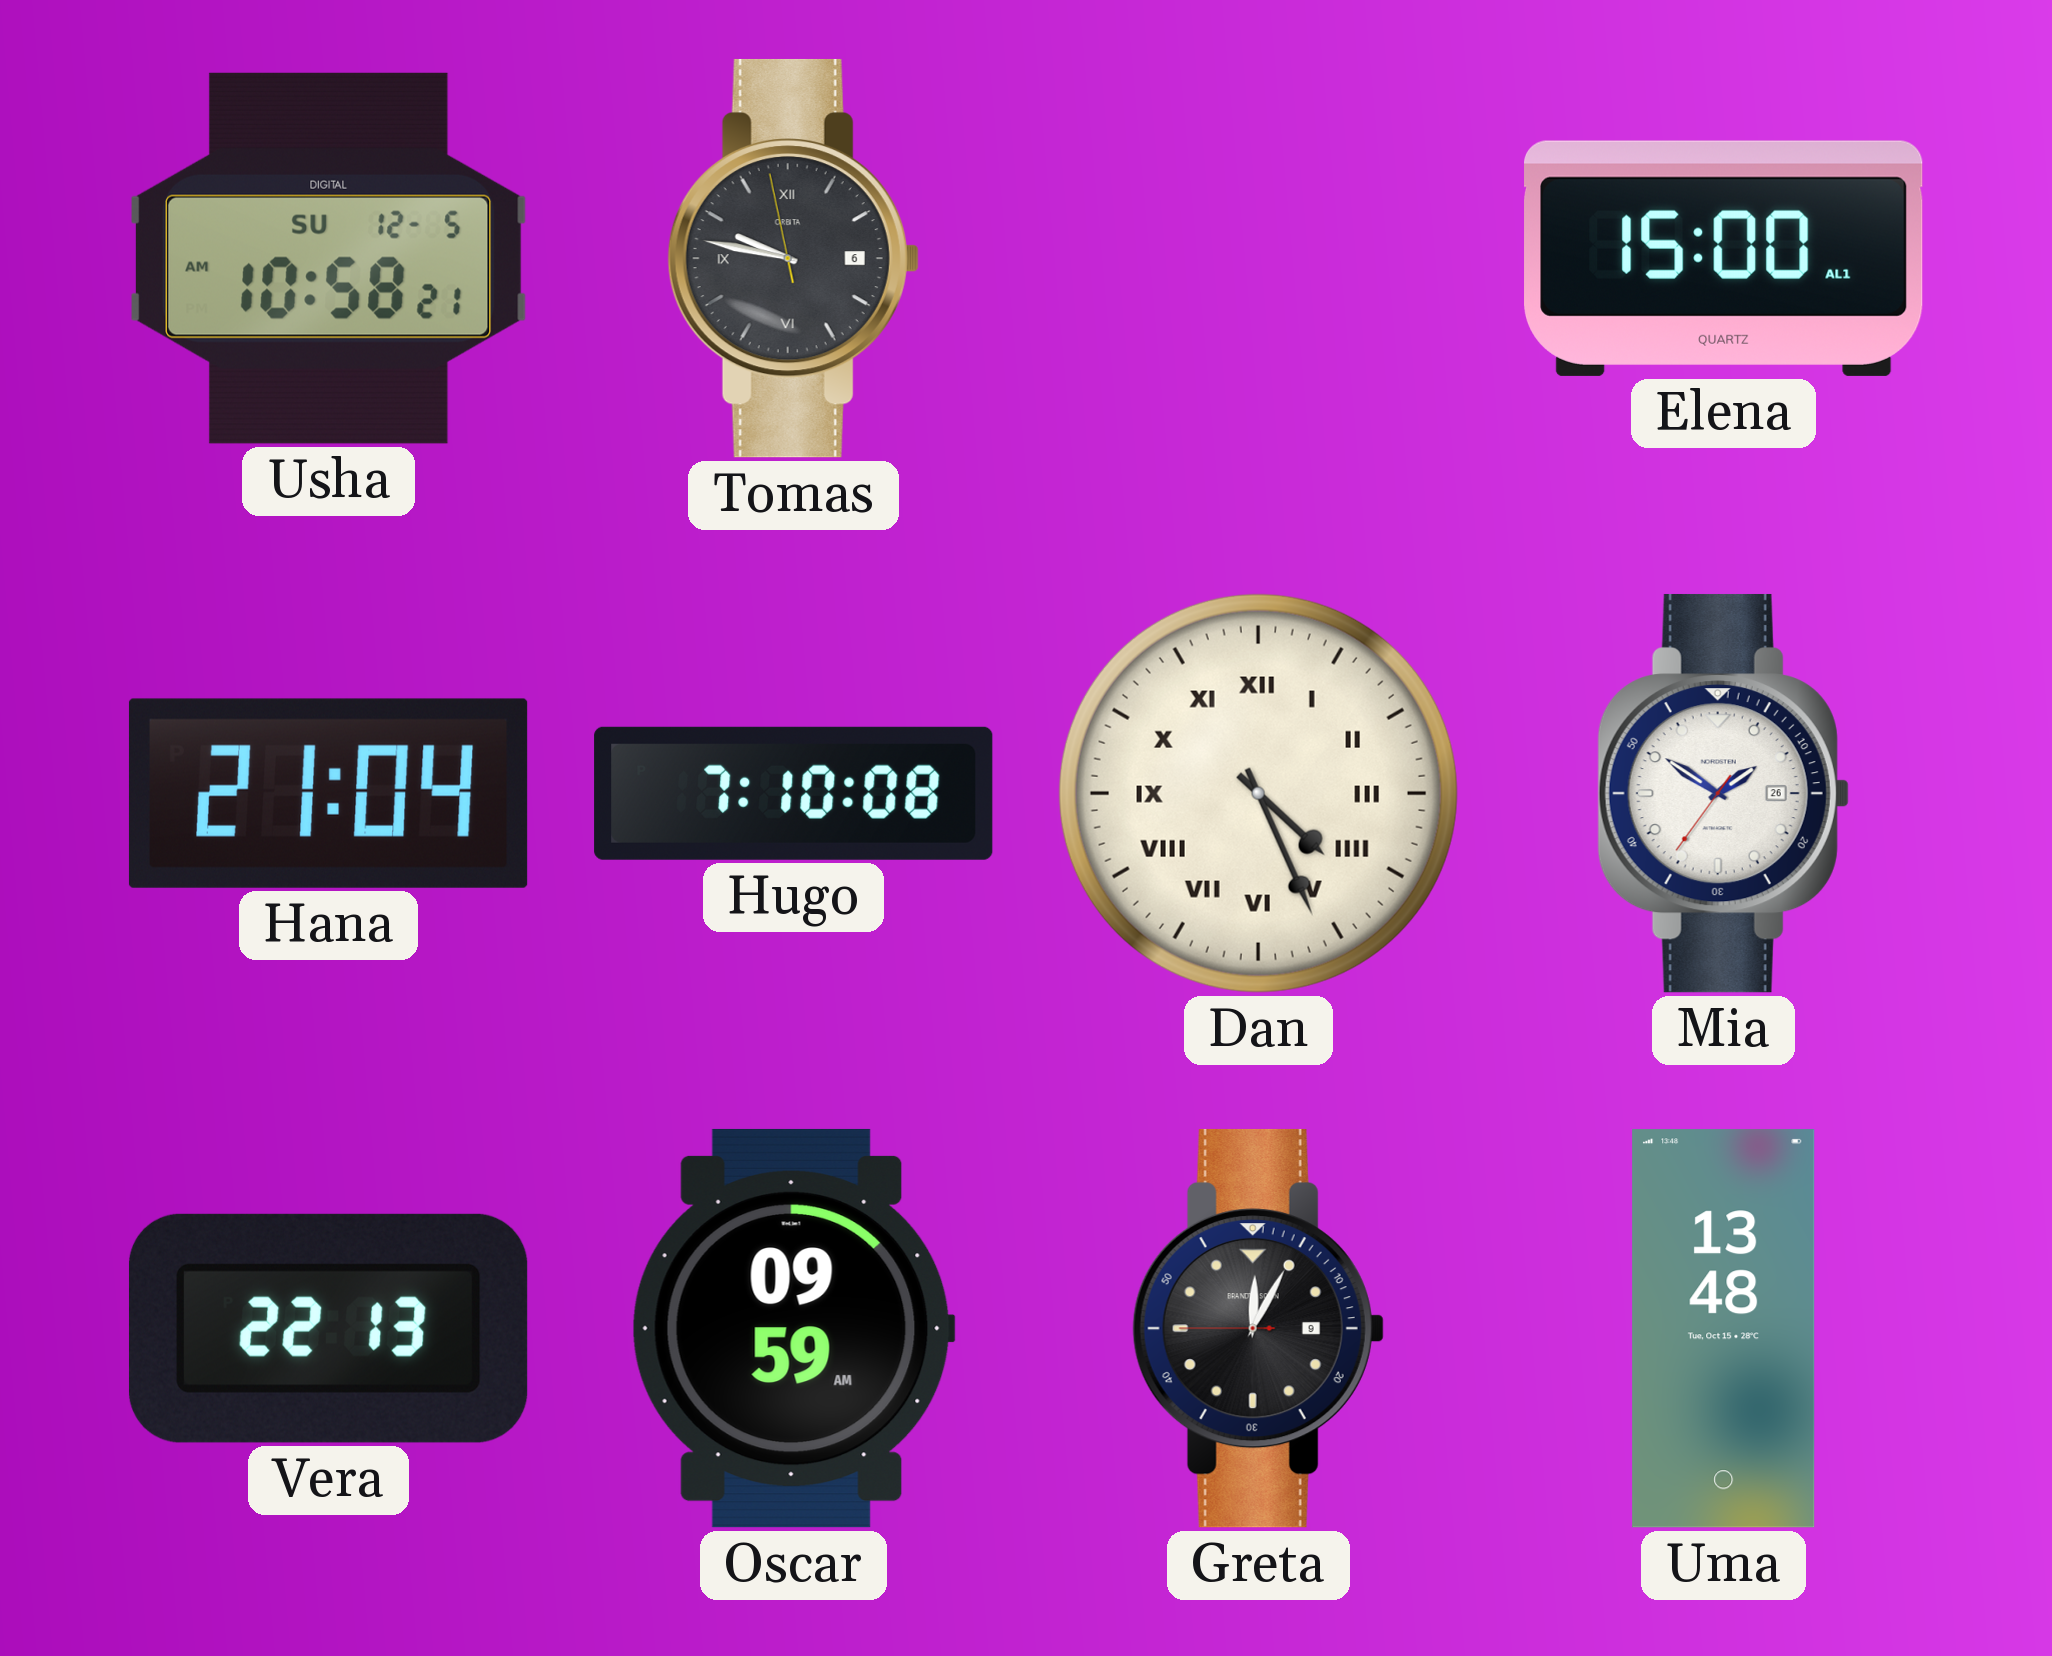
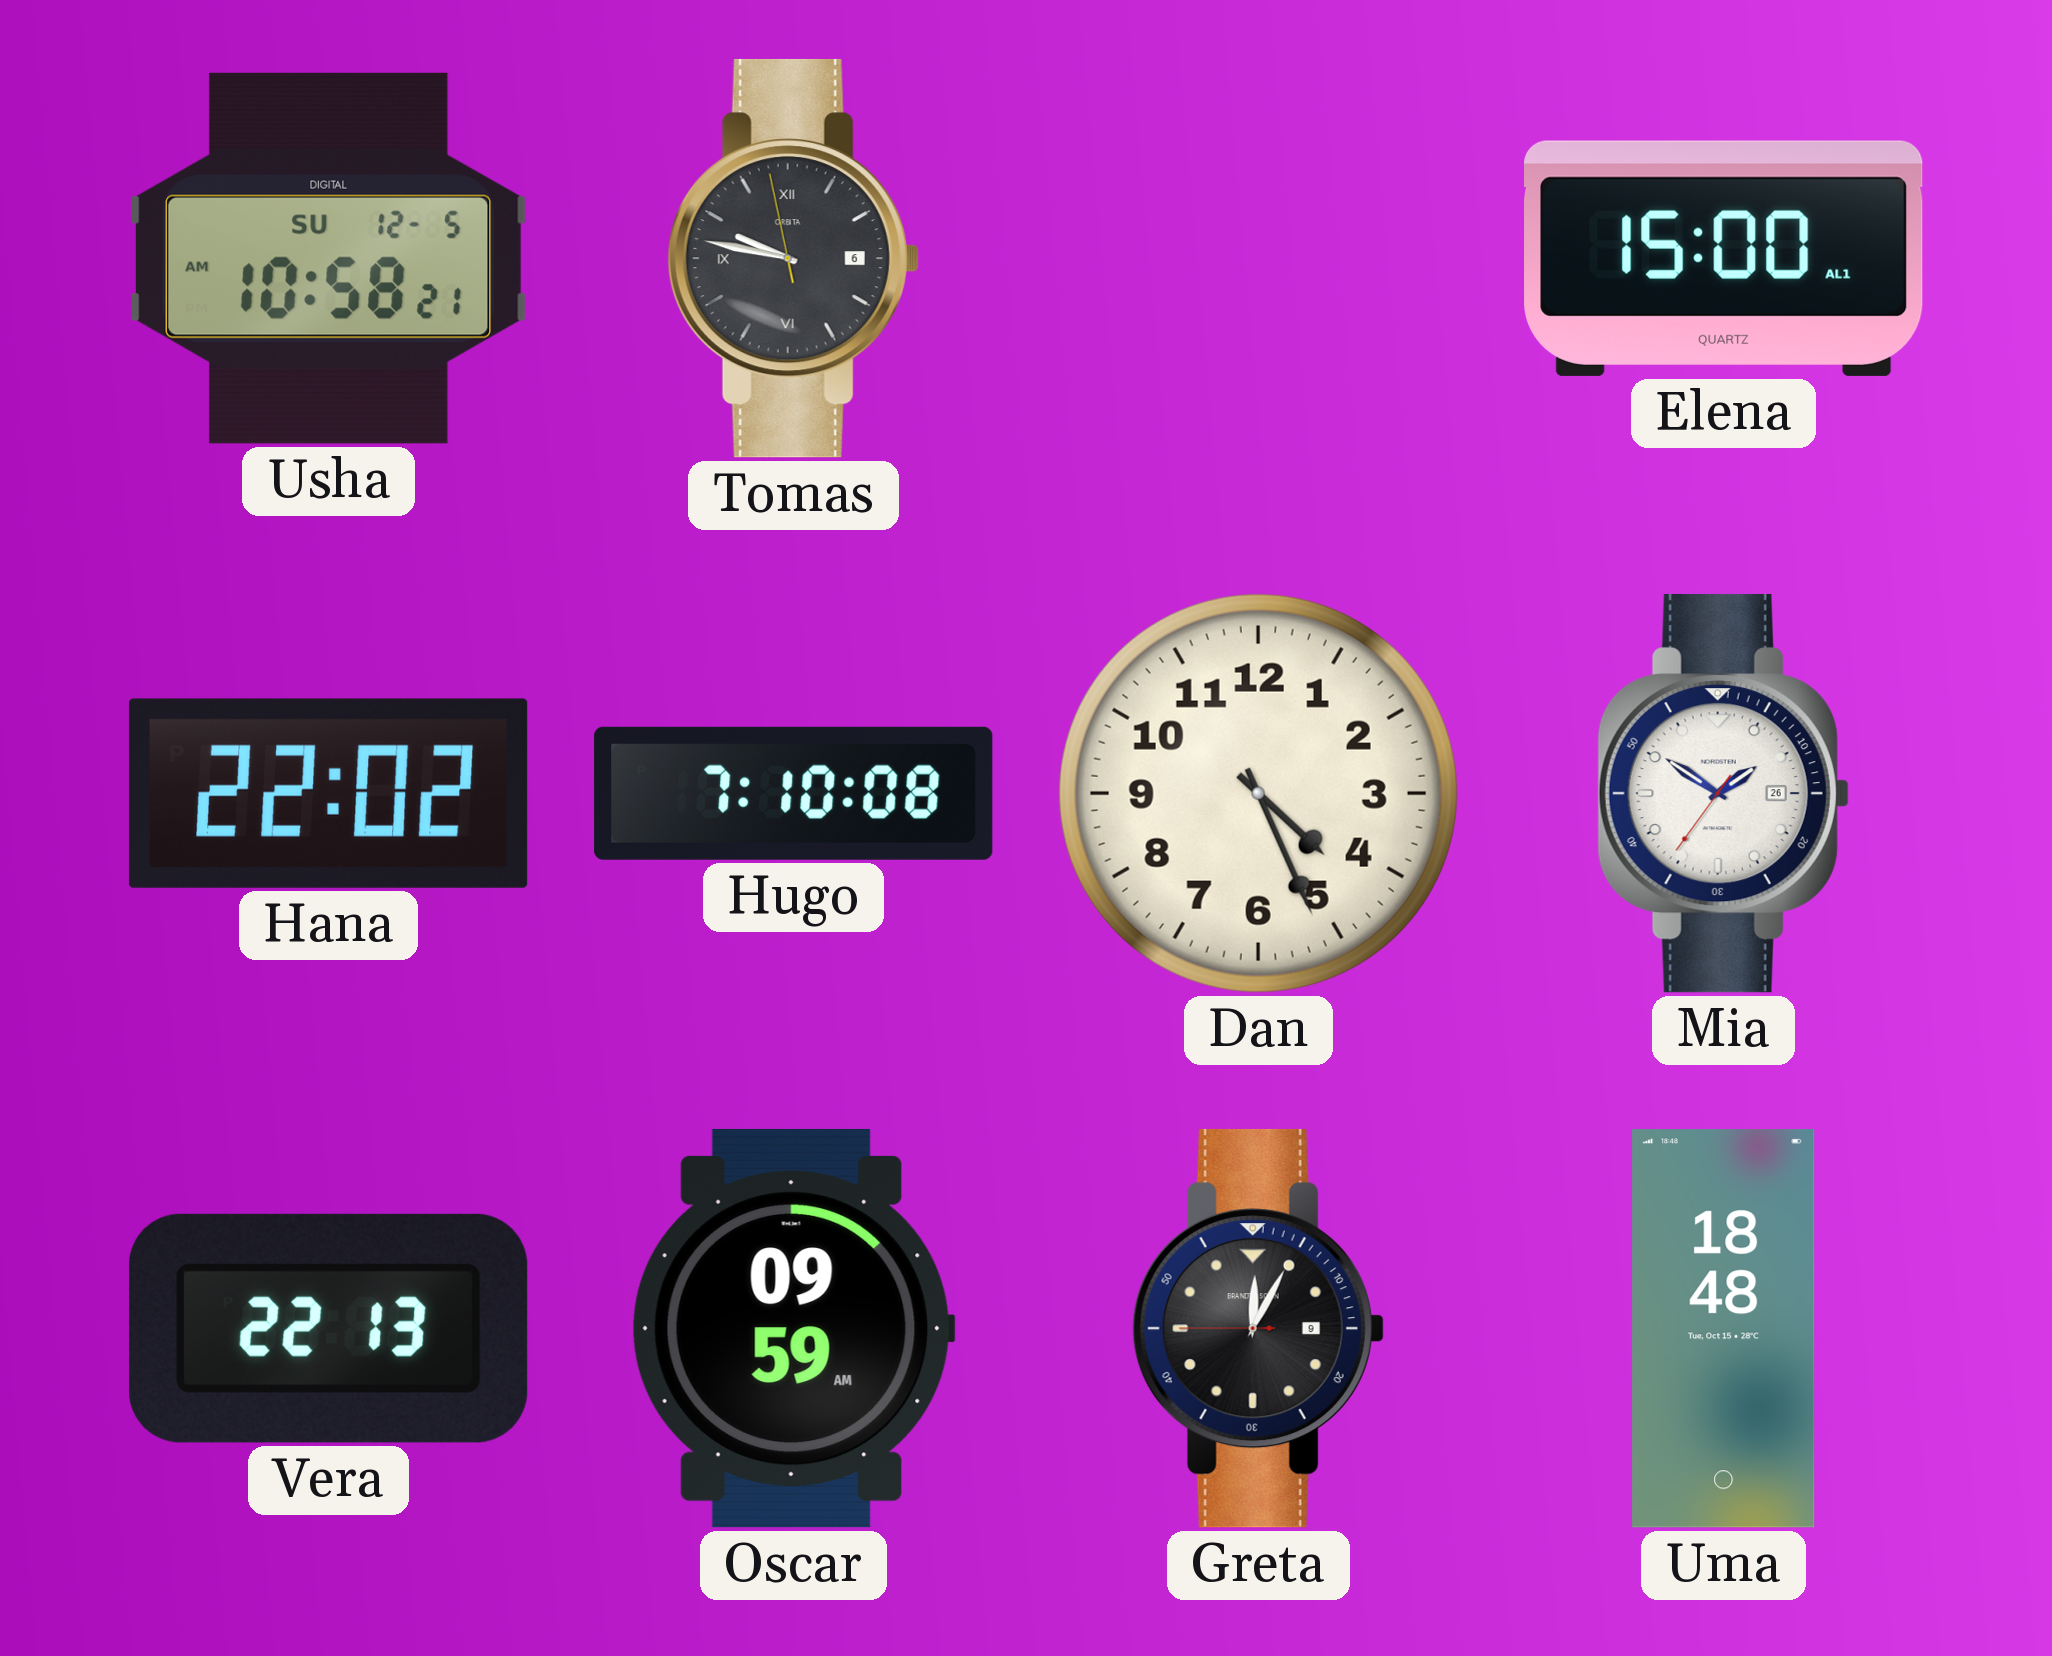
Hana: 21:04 -> 22:02
Dan numerals: Roman -> Arabic
Uma: 13:48 -> 18:48
